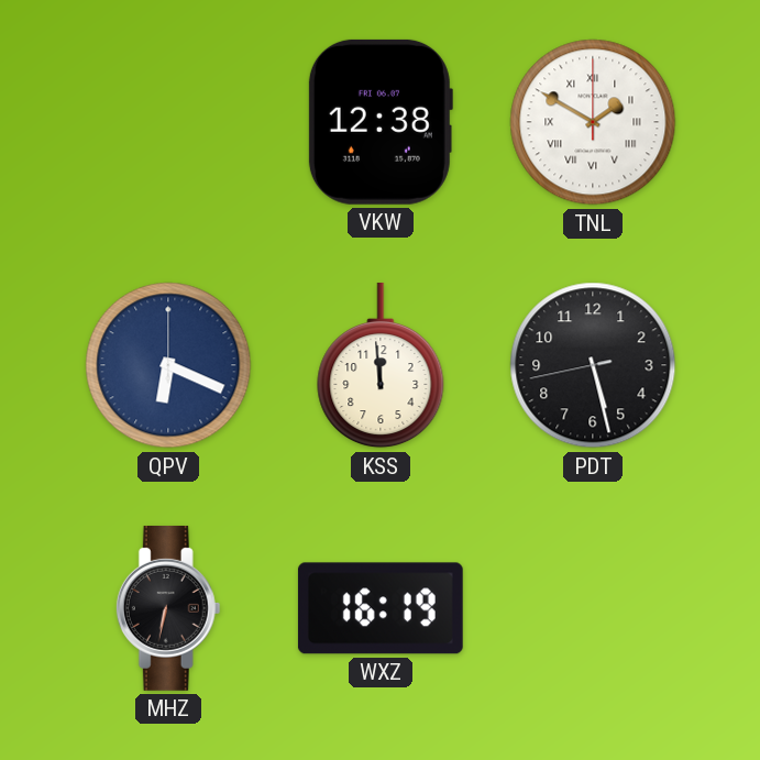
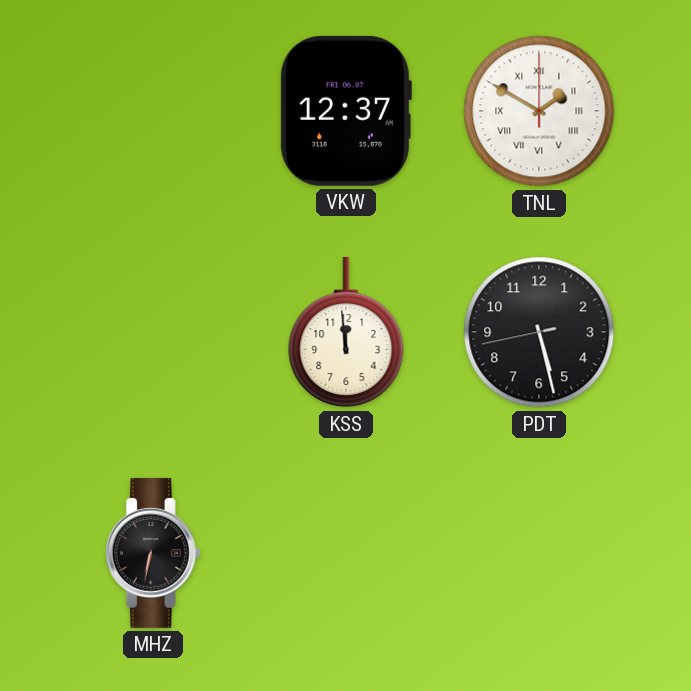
VKW: 12:38 -> 12:37
QPV: 6:19 -> none
WXZ: 16:19 -> none
